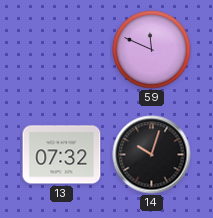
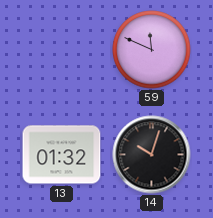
13: 07:32 -> 01:32
